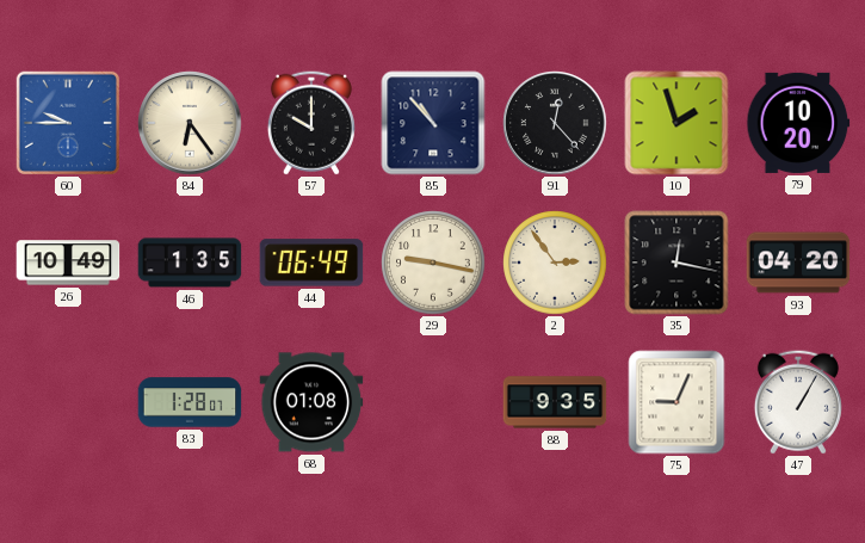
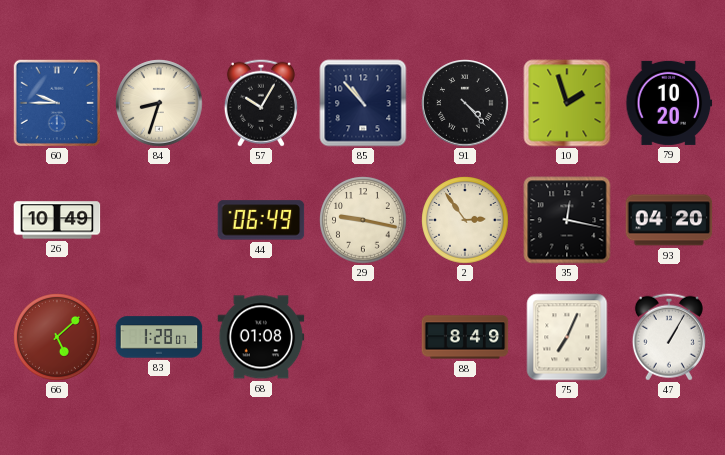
84: 6:24 -> 8:33
57: 10:00 -> 10:05
91: 12:23 -> 4:23
46: 1:35 -> none
66: none -> 5:08
88: 9:35 -> 8:49
75: 9:04 -> 7:04
